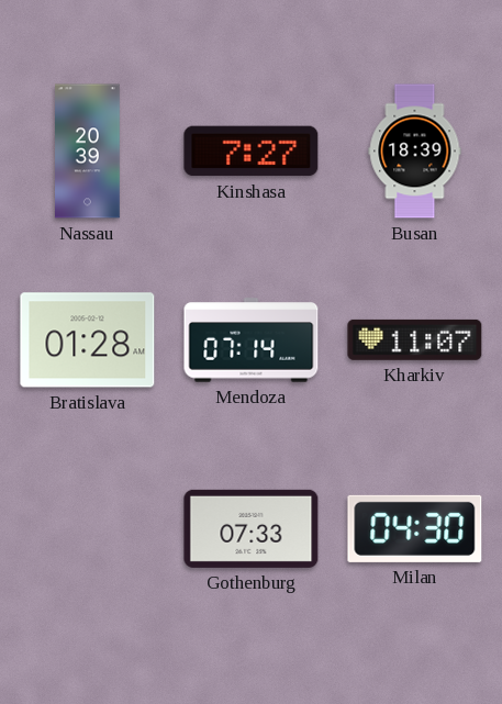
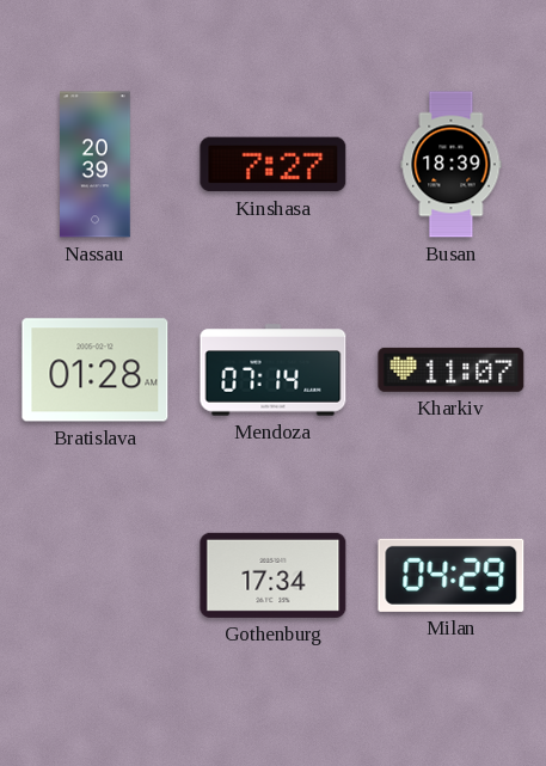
Gothenburg: 07:33 -> 17:34
Milan: 04:30 -> 04:29
